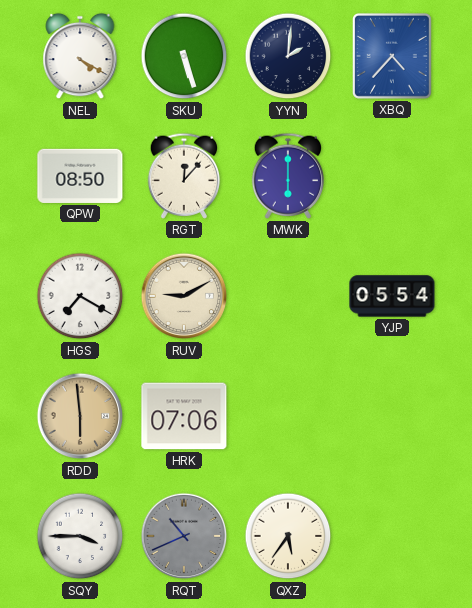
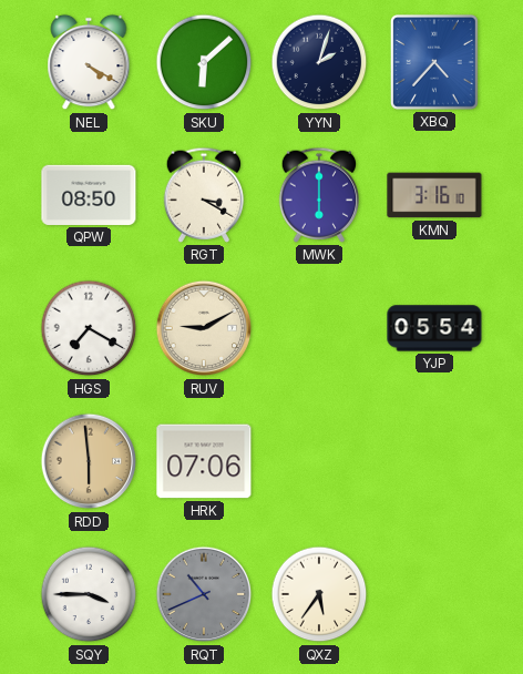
SKU: 5:27 -> 6:08
YYN: 2:01 -> 2:03
RGT: 12:07 -> 3:20
KMN: none -> 3:16
